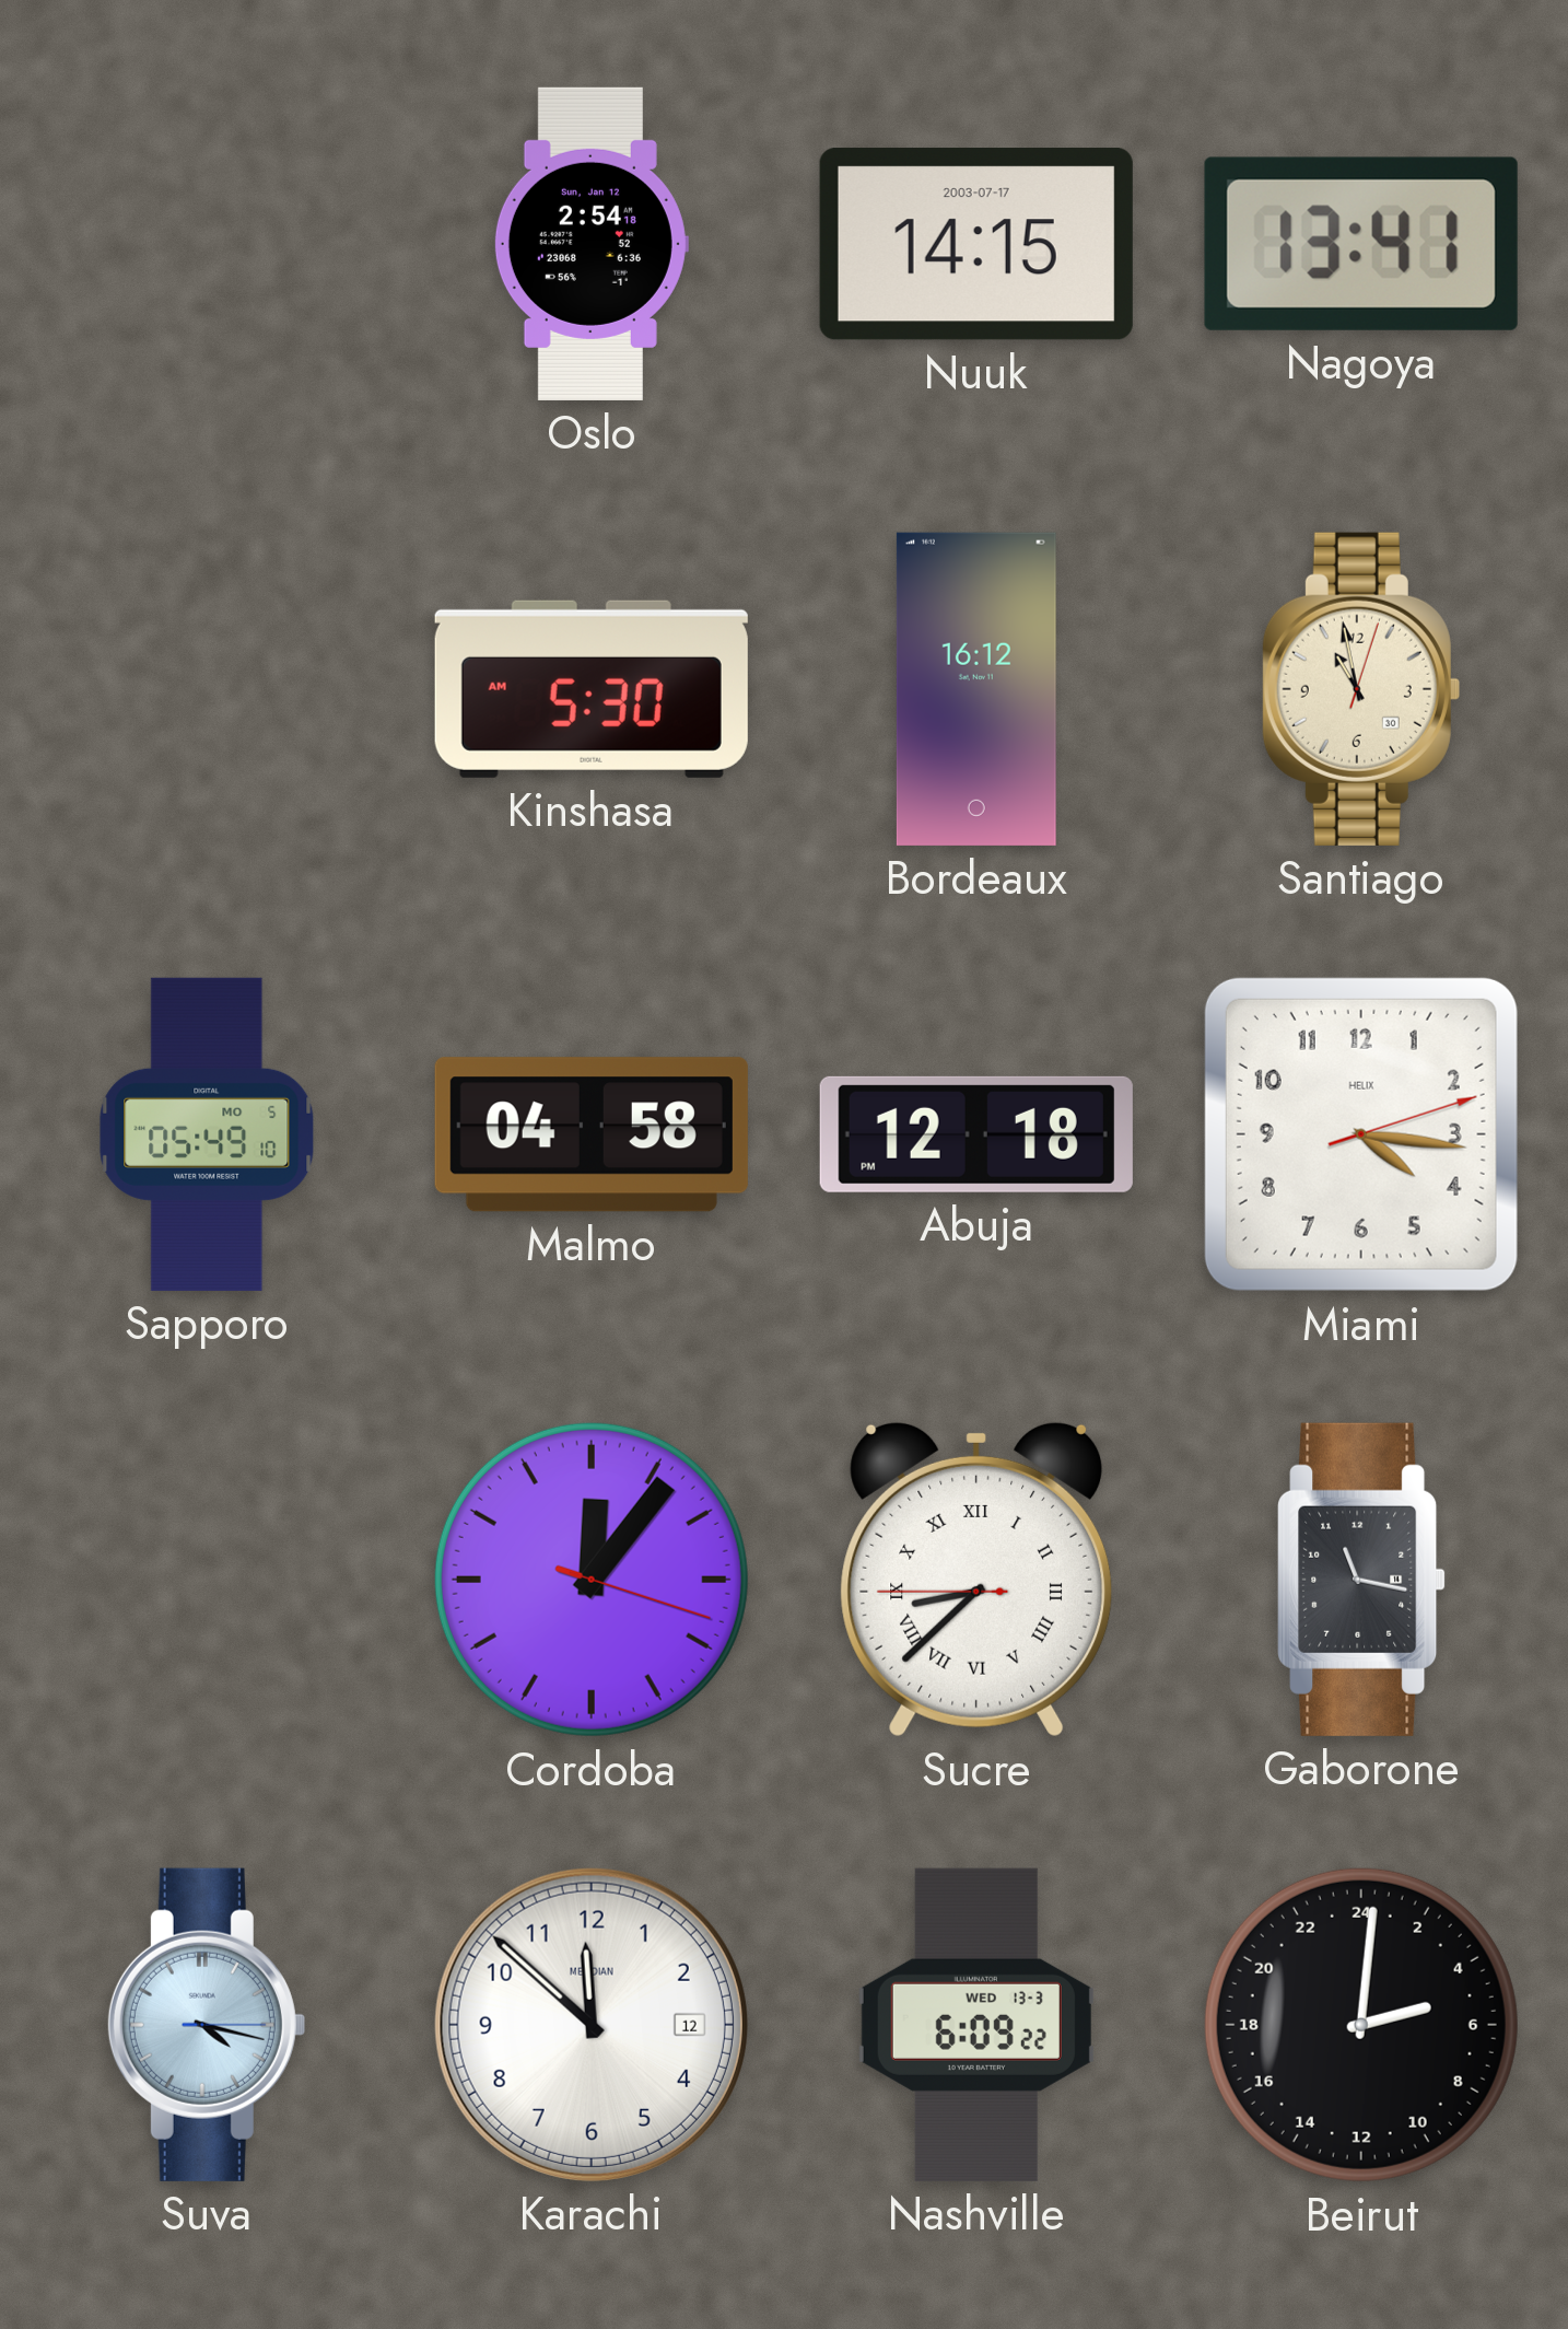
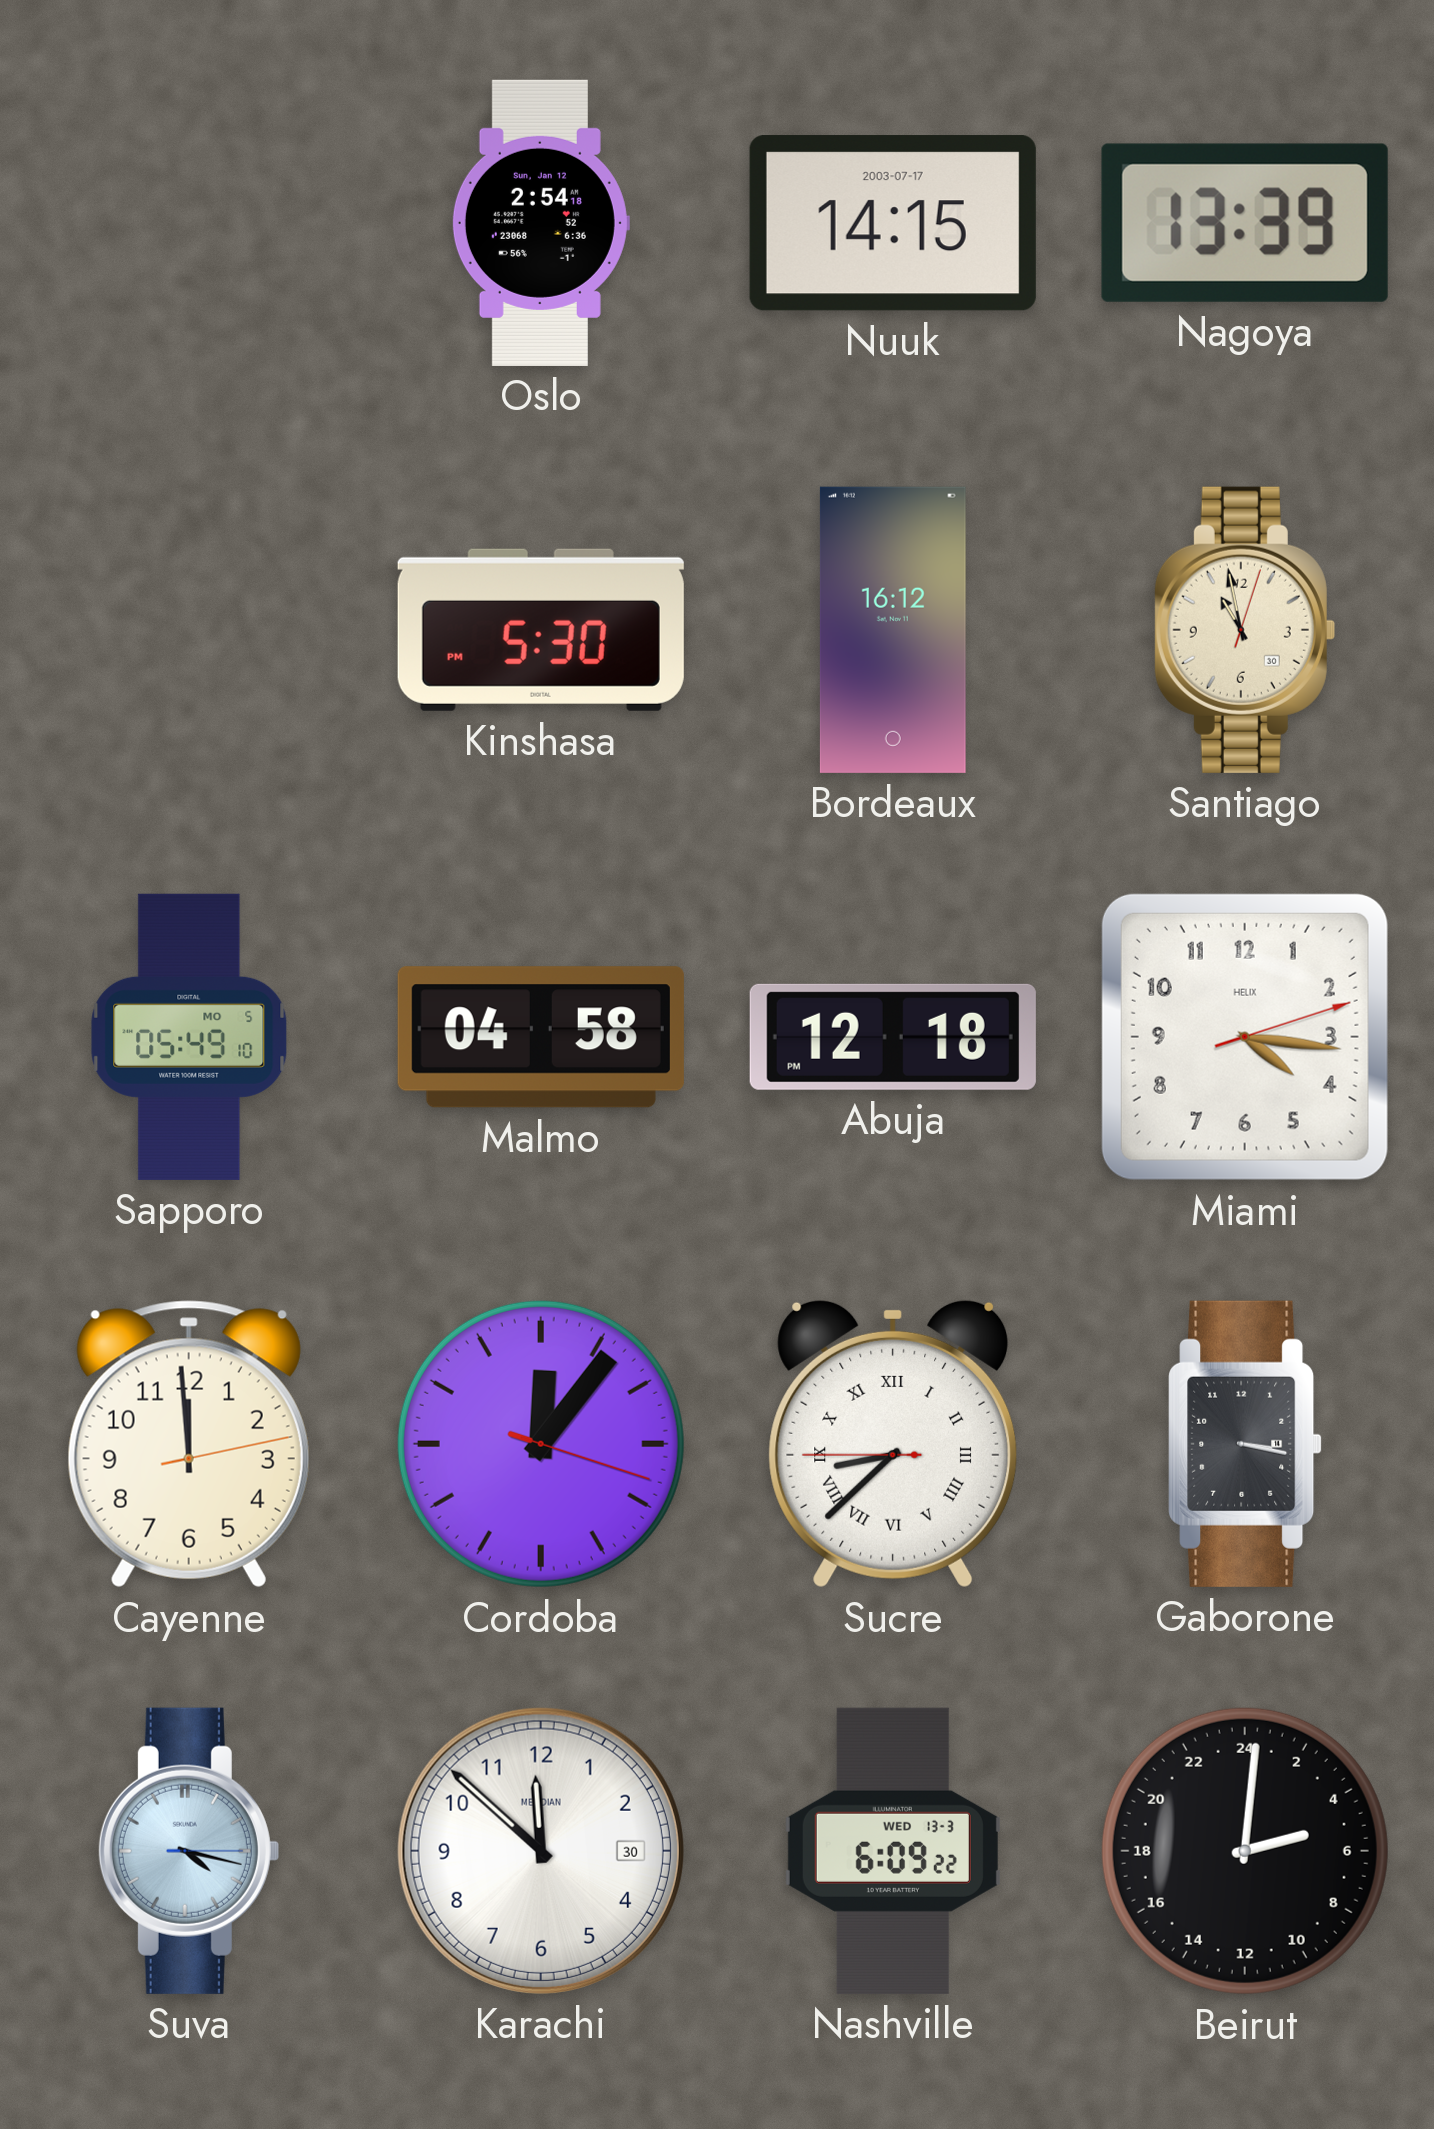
Nagoya: 13:41 -> 13:39
Kinshasa: 5:30 AM -> 5:30 PM
Cayenne: none -> 11:59
Gaborone: 11:17 -> 3:17
Karachi date: 12 -> 30
